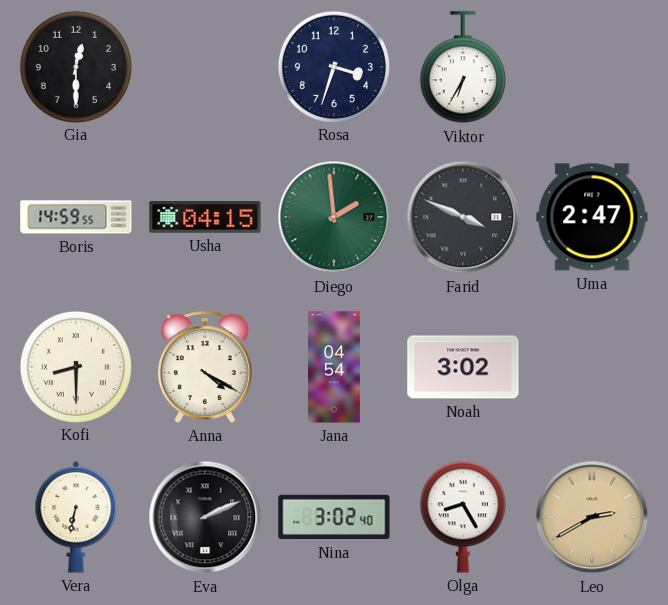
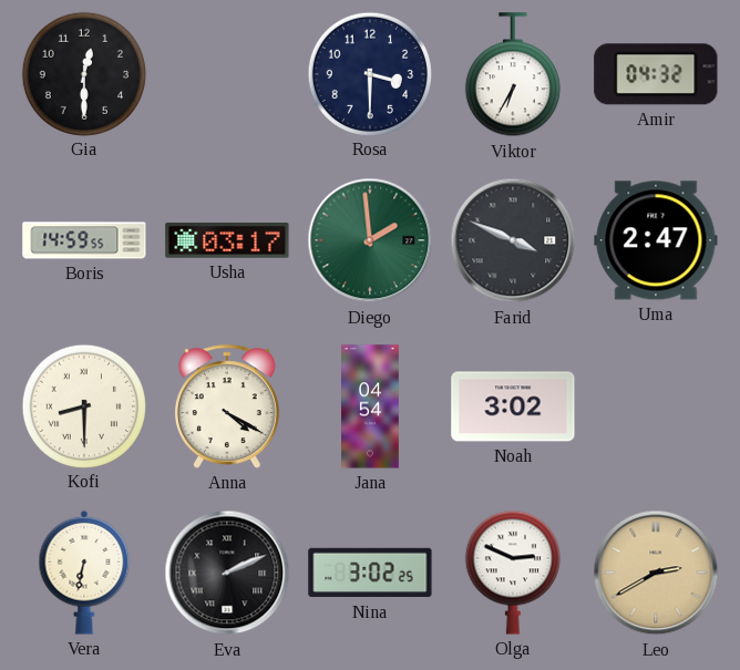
Rosa: 3:33 -> 3:30
Amir: none -> 04:32
Usha: 04:15 -> 03:17
Nina: 3:02:40 -> 3:02:25
Olga: 8:25 -> 2:49
